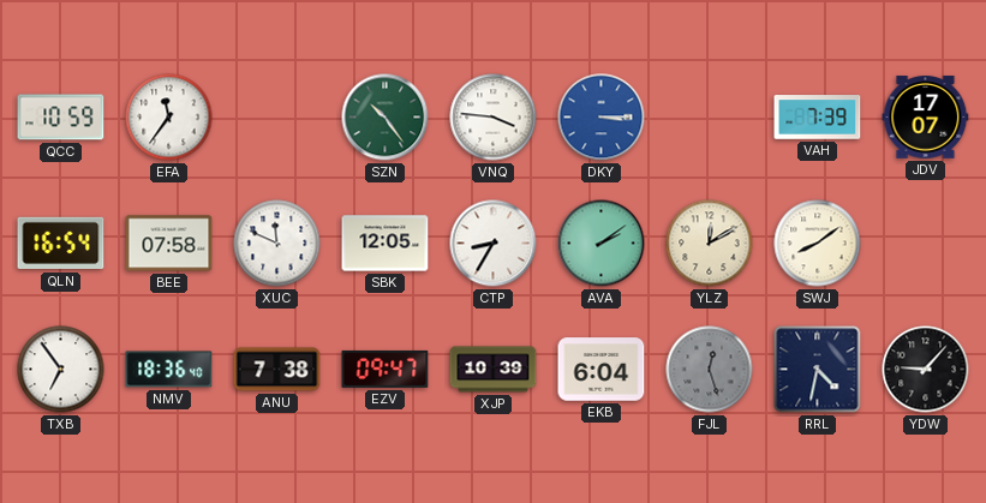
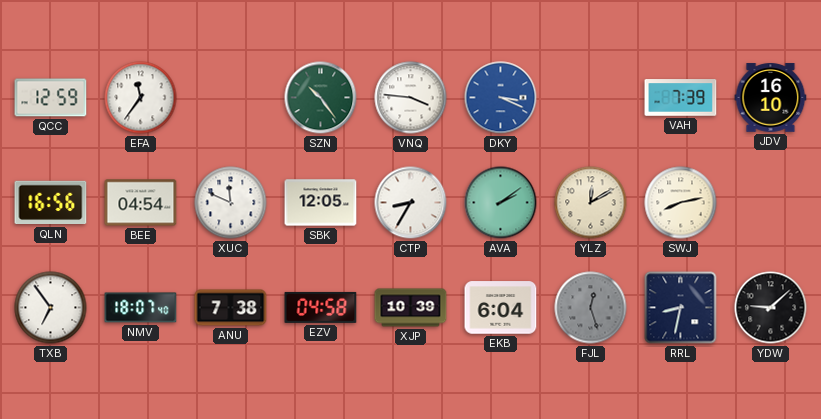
QCC: 10:59 -> 12:59
DKY: 3:15 -> 3:19
JDV: 17:07 -> 16:10
QLN: 16:54 -> 16:56
BEE: 07:58 -> 04:54
SWJ: 8:09 -> 8:13
NMV: 18:36 -> 18:07
EZV: 09:47 -> 04:58
RRL: 4:32 -> 8:32
YDW: 9:07 -> 9:08
